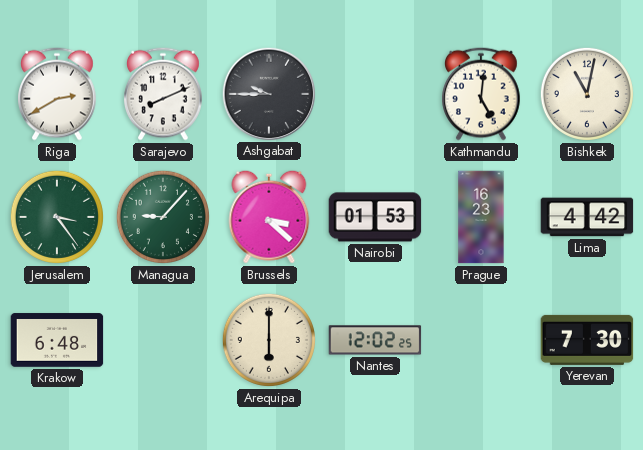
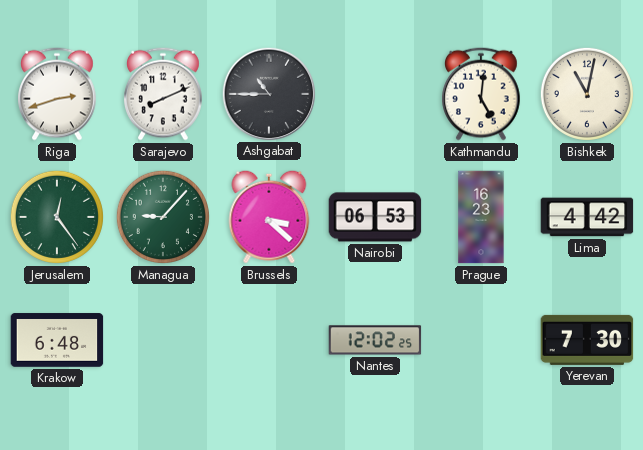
Riga: 2:40 -> 2:42
Ashgabat: 9:45 -> 10:45
Jerusalem: 3:24 -> 12:24
Nairobi: 01:53 -> 06:53
Arequipa: 6:00 -> none
